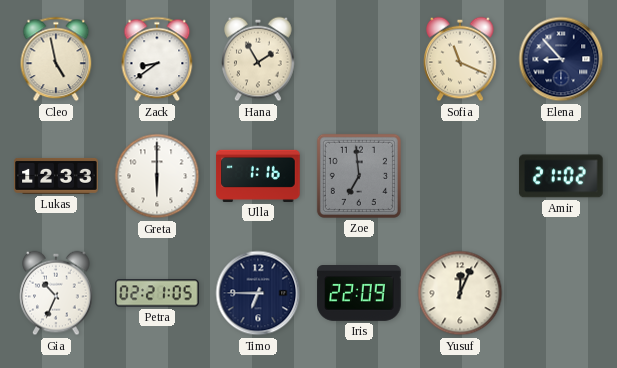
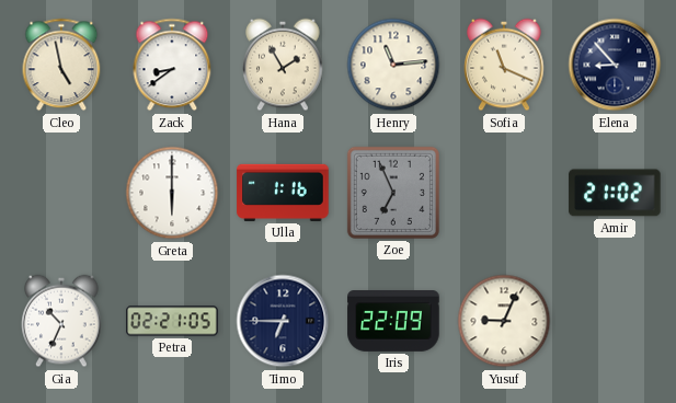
Henry: none -> 11:14
Lukas: 12:33 -> none
Zoe: 6:59 -> 6:56
Yusuf: 12:04 -> 9:04
